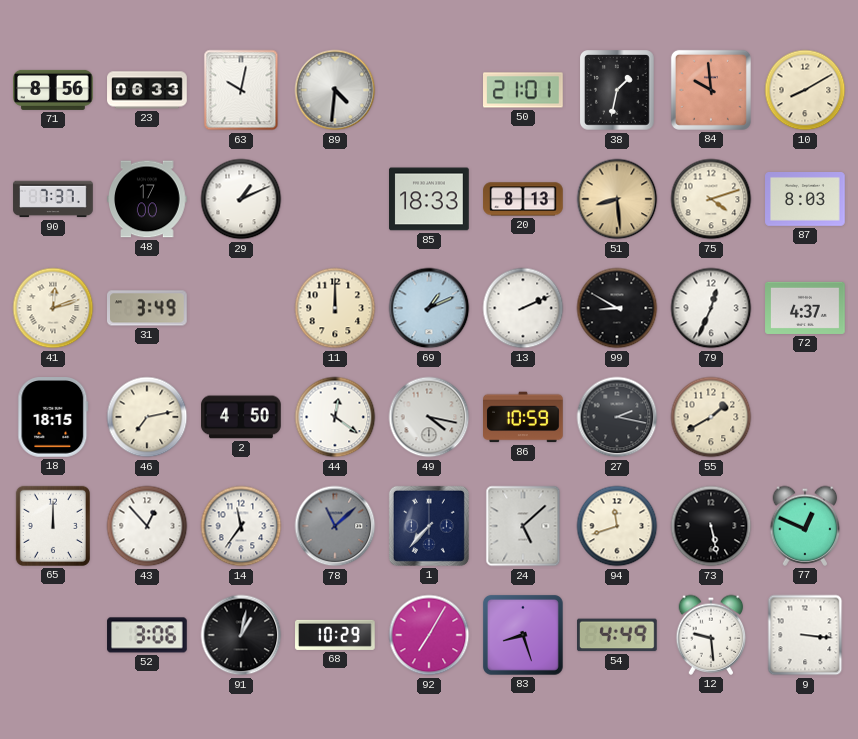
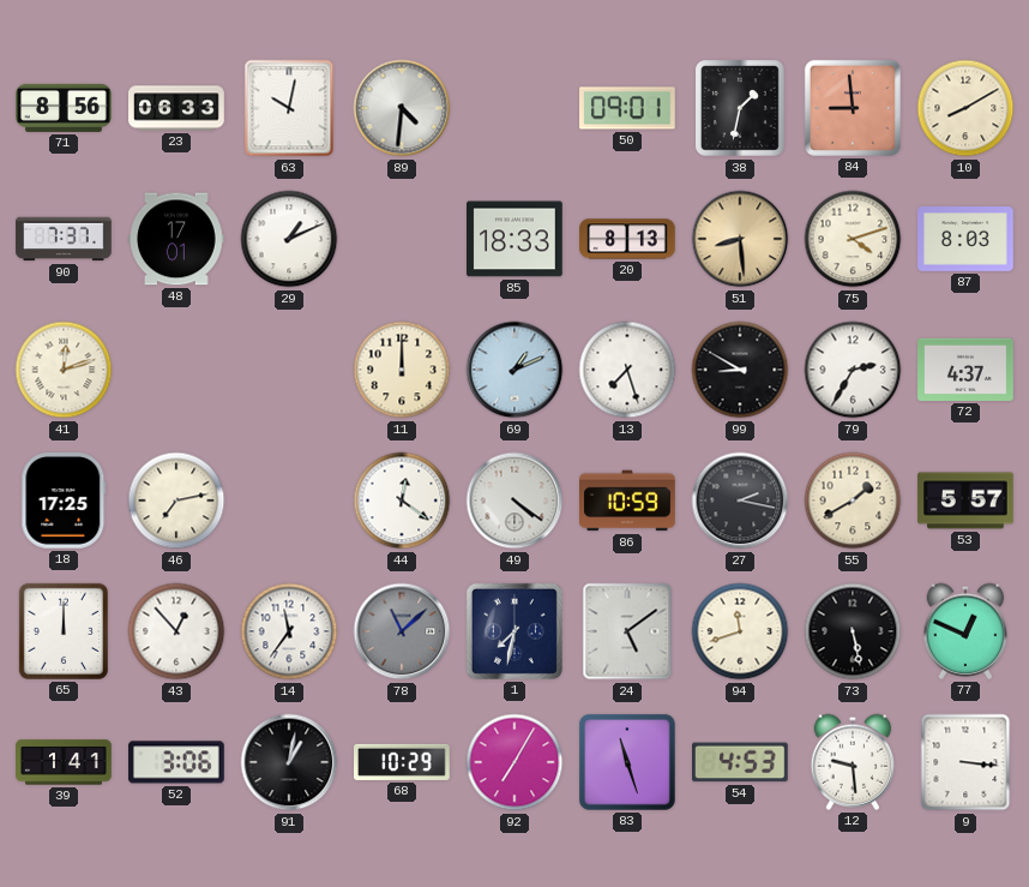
50: 21:01 -> 09:01
84: 9:59 -> 8:59
48: 17:00 -> 17:01
31: 3:49 -> none
13: 2:11 -> 7:27
79: 12:34 -> 2:35
18: 18:15 -> 17:25
2: 4:50 -> none
49: 4:17 -> 4:21
53: none -> 5:57
1: 7:37 -> 7:32
24: 5:08 -> 5:09
39: none -> 1:41
83: 8:27 -> 11:27
54: 4:49 -> 4:53
